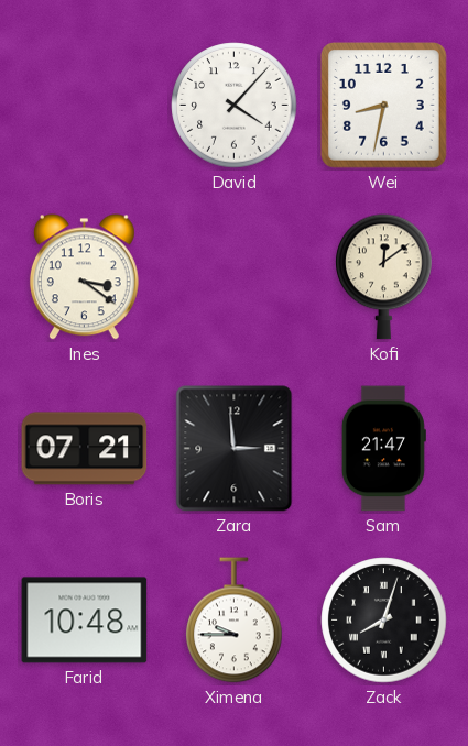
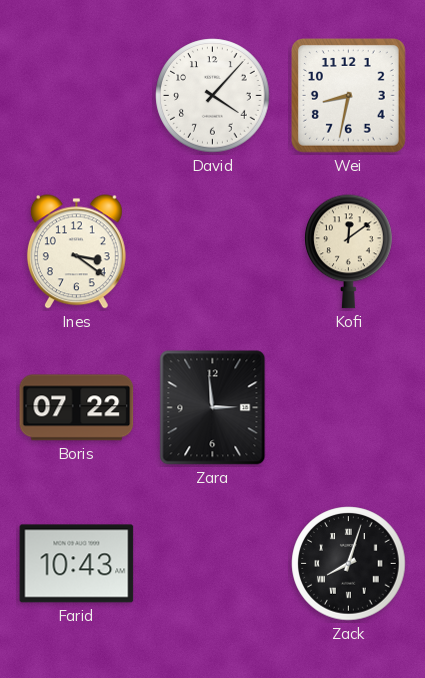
Boris: 07:21 -> 07:22
Sam: 21:47 -> none
Farid: 10:48 -> 10:43
Ximena: 9:45 -> none
